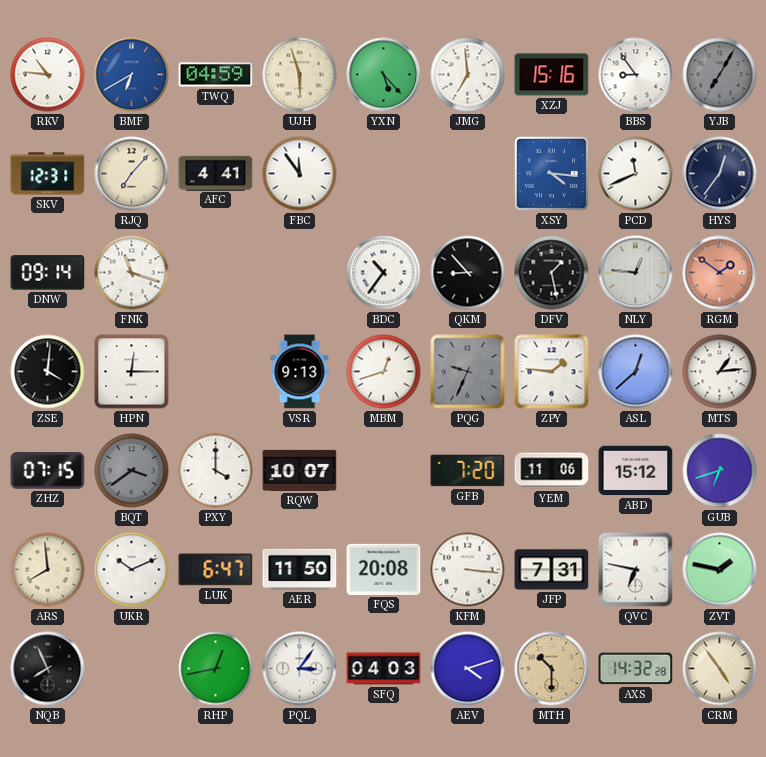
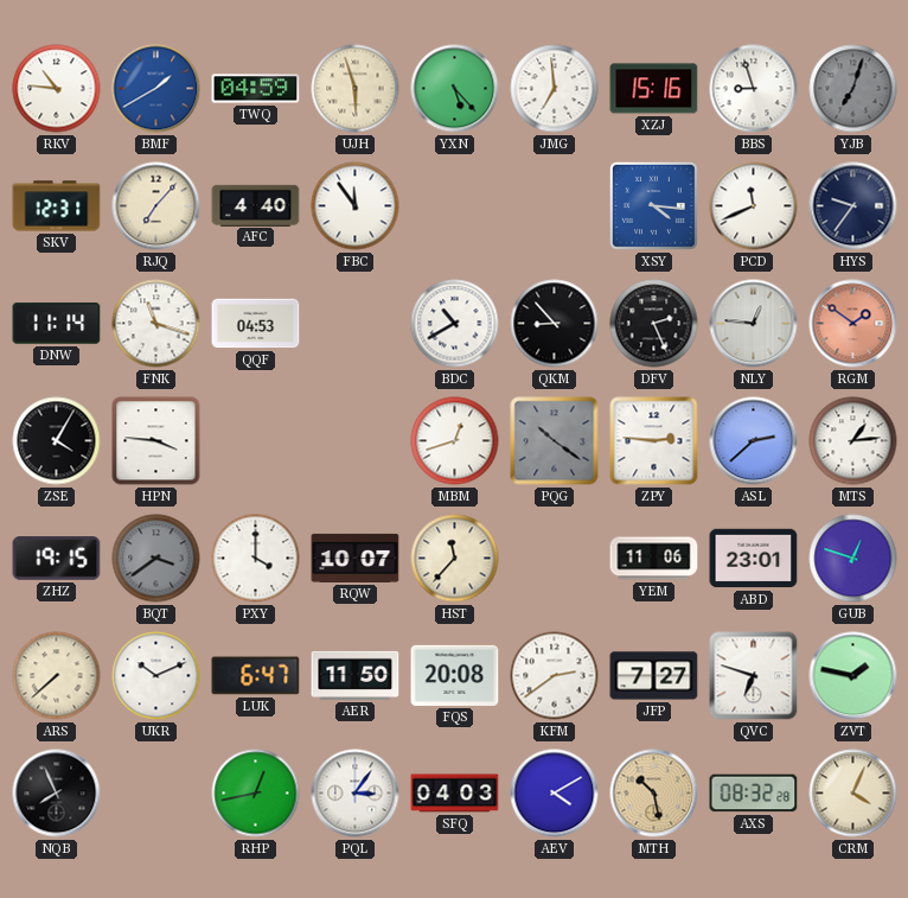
BMF: 6:40 -> 1:40
BBS: 8:54 -> 8:57
YJB: 7:05 -> 7:03
AFC: 4:41 -> 4:40
HYS: 12:36 -> 9:36
DNW: 09:14 -> 11:14
QQF: none -> 04:53
BDC: 10:36 -> 10:40
DFV: 1:28 -> 2:26
ZSE: 4:01 -> 4:05
HPN: 12:15 -> 3:46
VSR: 9:13 -> none
PQG: 9:34 -> 10:21
ZPY: 1:46 -> 2:46
ASL: 12:38 -> 2:38
ZHZ: 07:15 -> 19:15
HST: none -> 11:37
GFB: 7:20 -> none
ABD: 15:12 -> 23:01
GUB: 6:42 -> 12:48
ARS: 7:59 -> 7:38
KFM: 3:16 -> 2:39
JFP: 7:31 -> 7:27
QVC: 6:47 -> 6:48
AEV: 4:12 -> 4:10
MTH: 10:30 -> 10:28
AXS: 14:32 -> 08:32
CRM: 4:54 -> 4:04
